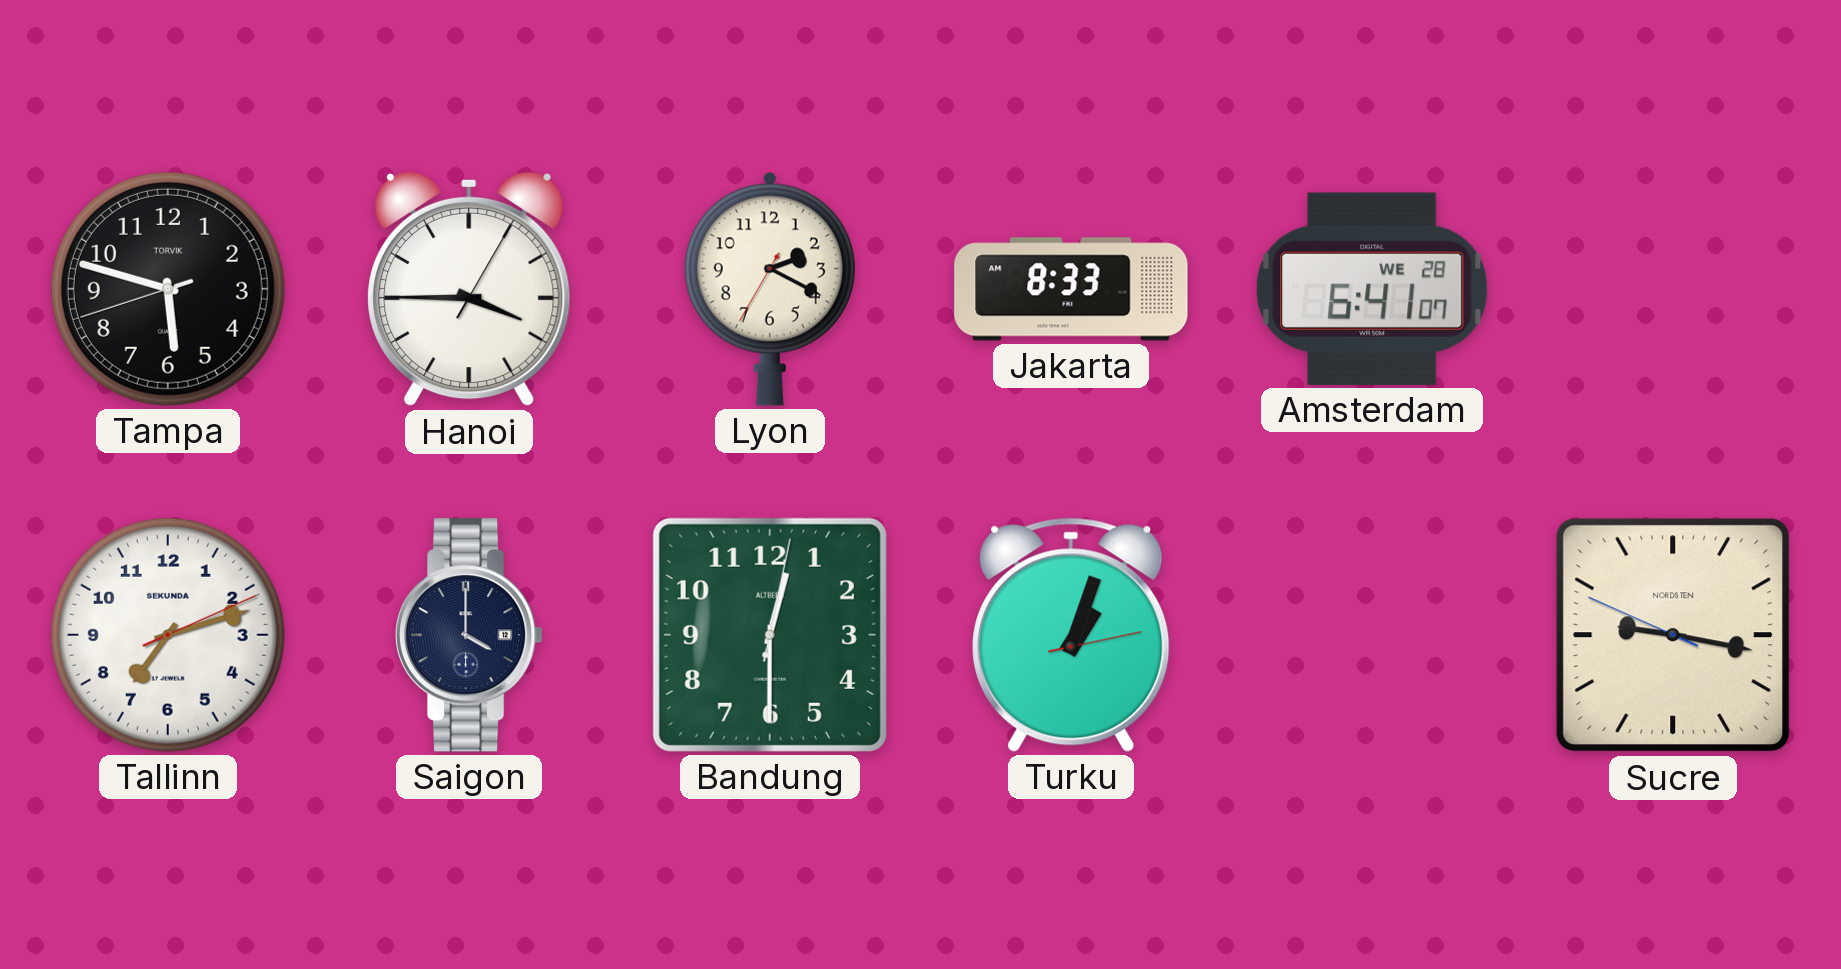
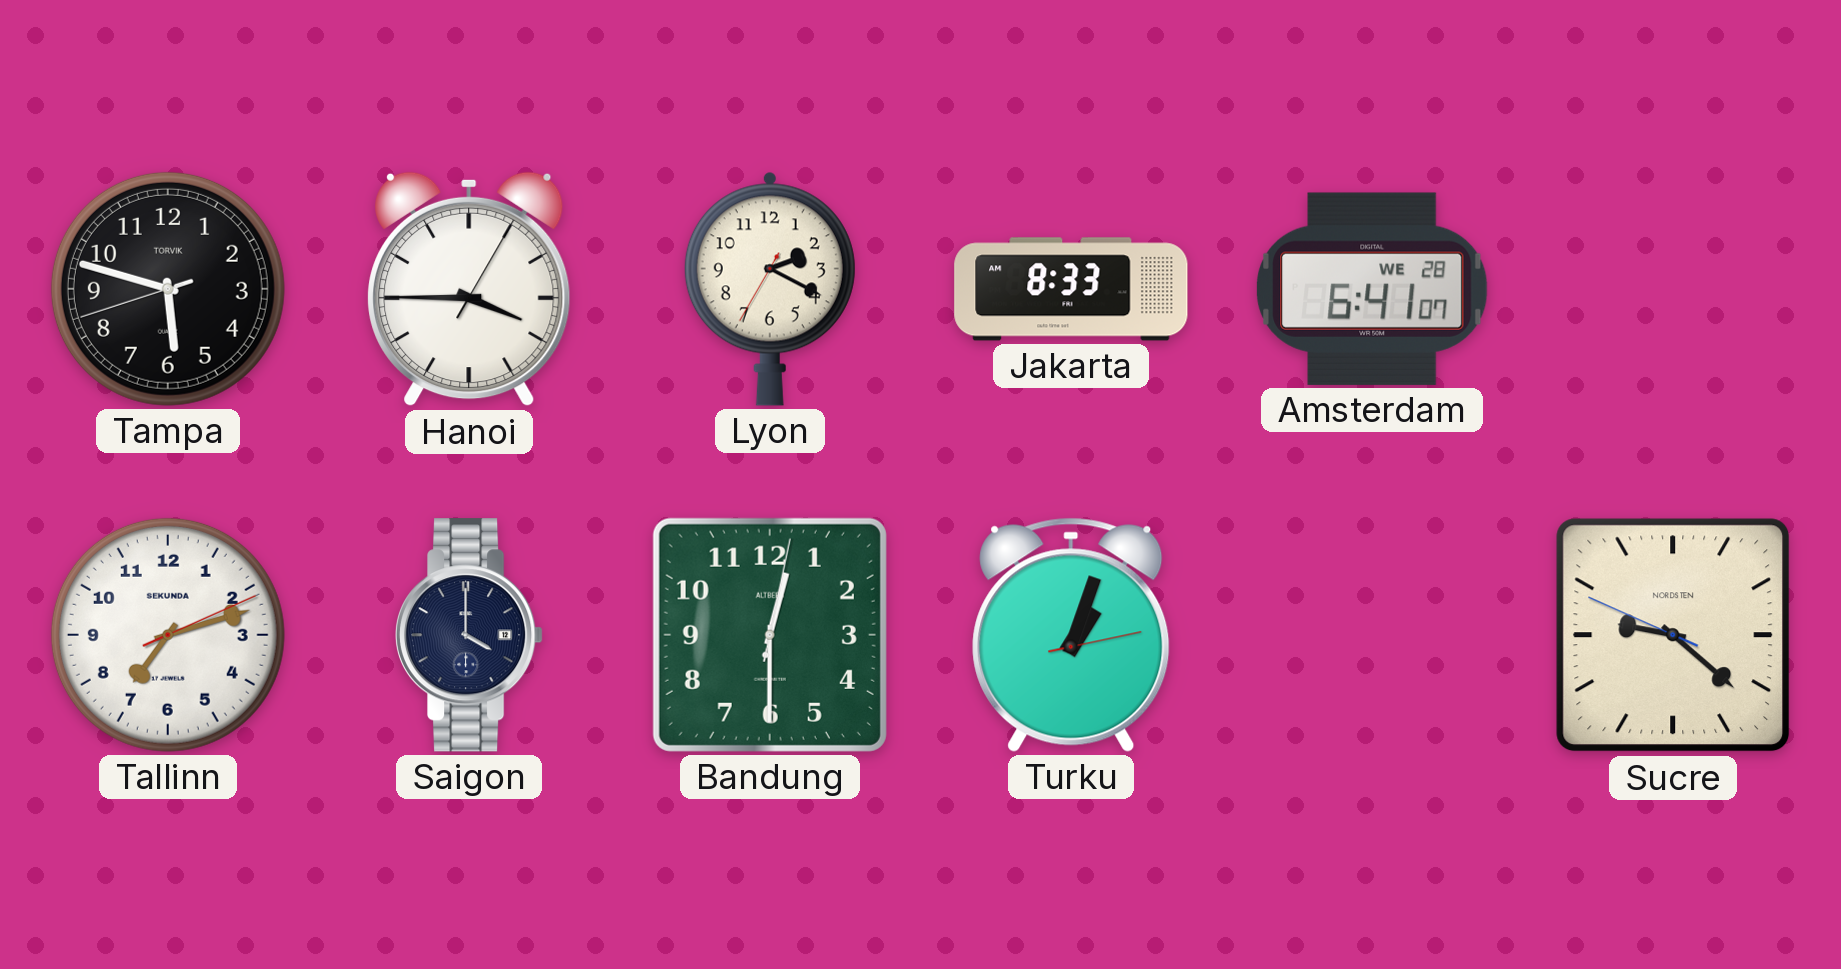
Sucre: 9:16 -> 9:21
